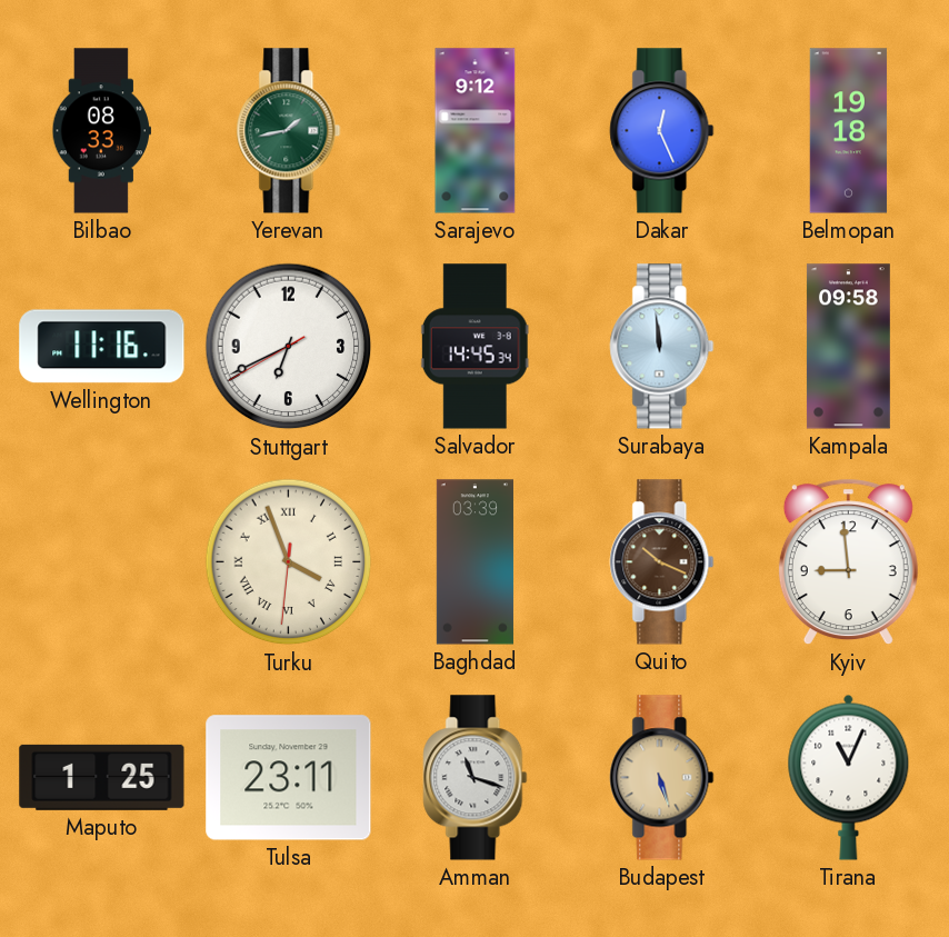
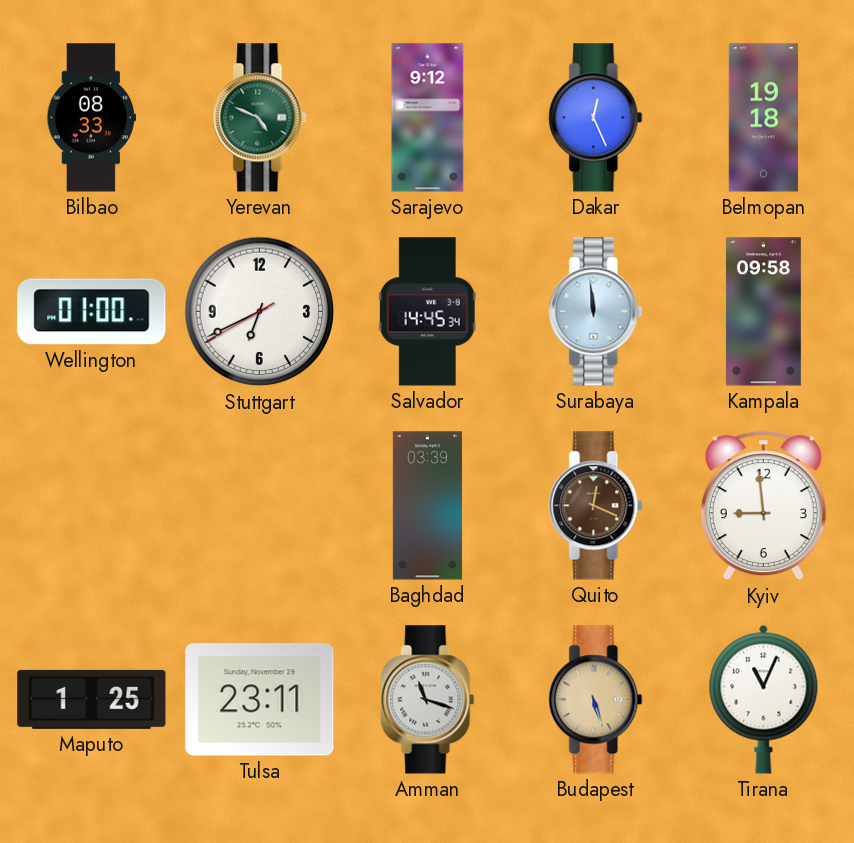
Yerevan: 1:43 -> 4:49
Wellington: 11:16 -> 01:00
Turku: 3:56 -> none
Quito: 10:19 -> 12:19
